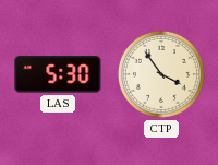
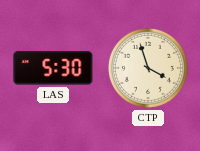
CTP: 3:54 -> 3:57
